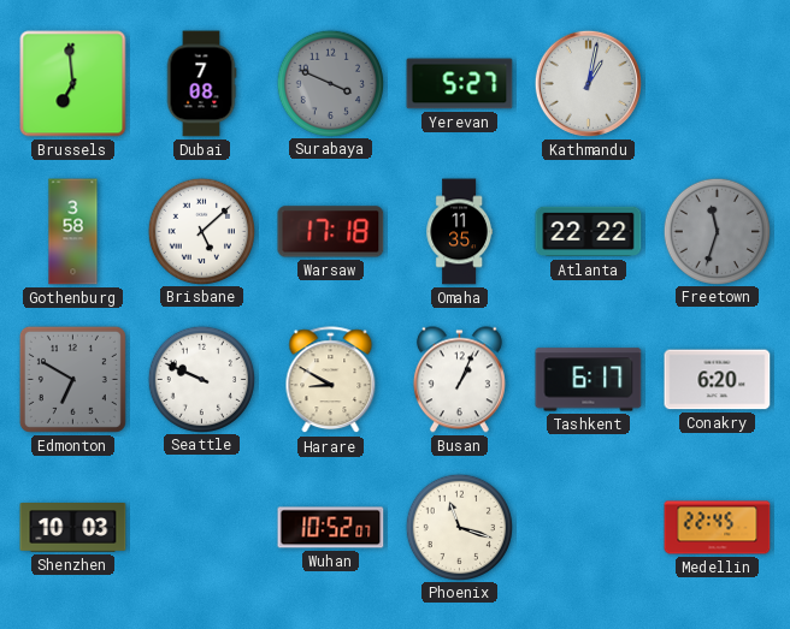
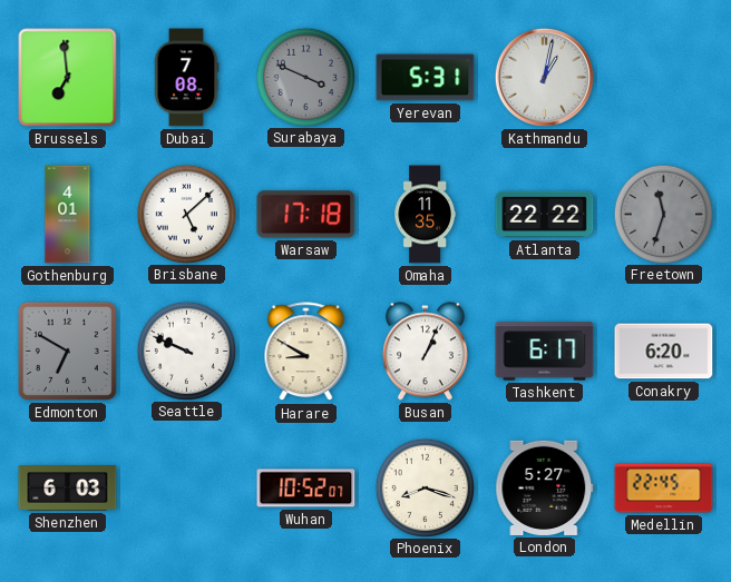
Yerevan: 5:27 -> 5:31
Gothenburg: 3:58 -> 4:01
Shenzhen: 10:03 -> 6:03
Phoenix: 11:18 -> 8:18
London: none -> 5:27
